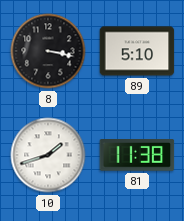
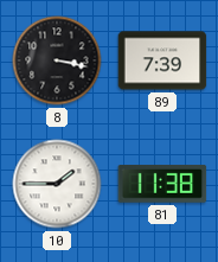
89: 5:10 -> 7:39
10: 1:42 -> 1:45
